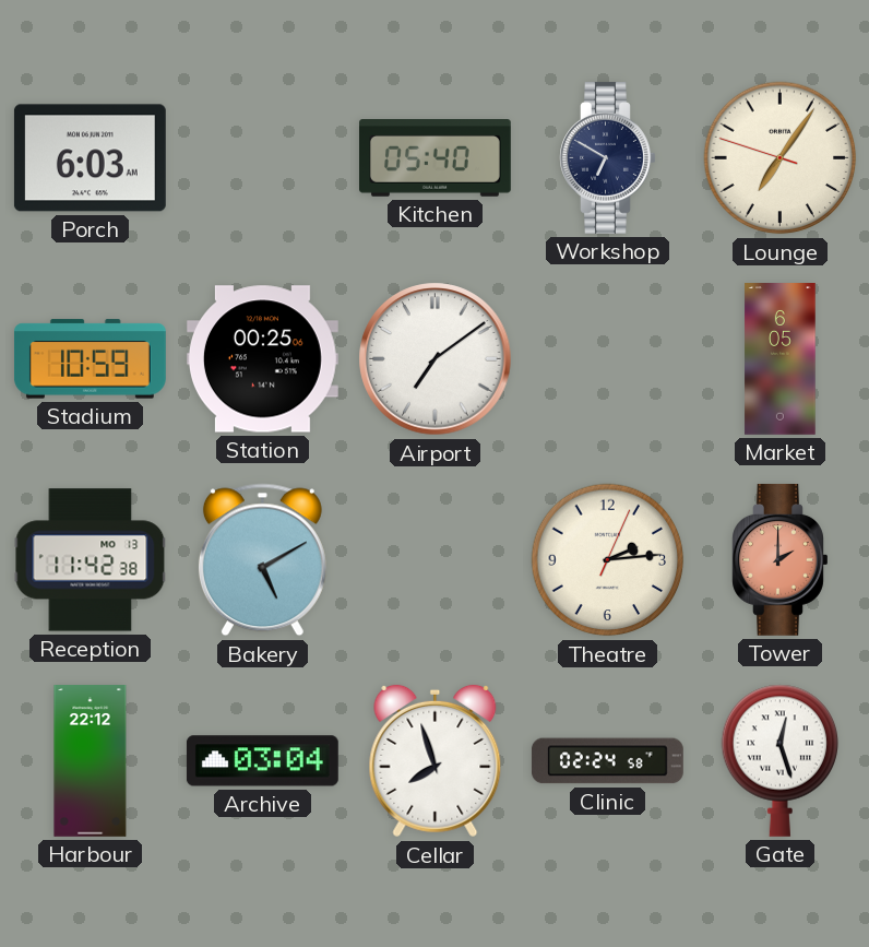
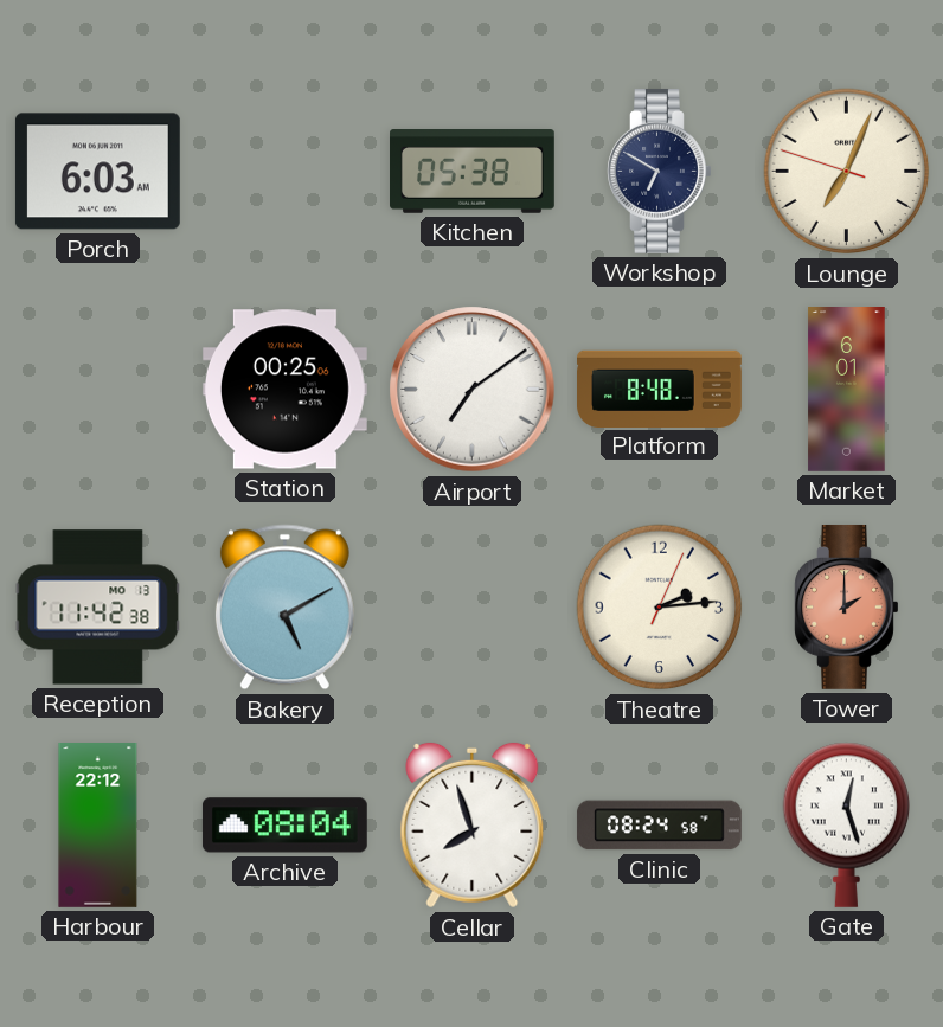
Kitchen: 05:40 -> 05:38
Lounge: 7:05 -> 7:03
Stadium: 10:59 -> none
Platform: none -> 8:48
Market: 6:05 -> 6:01
Archive: 03:04 -> 08:04
Clinic: 02:24 -> 08:24
